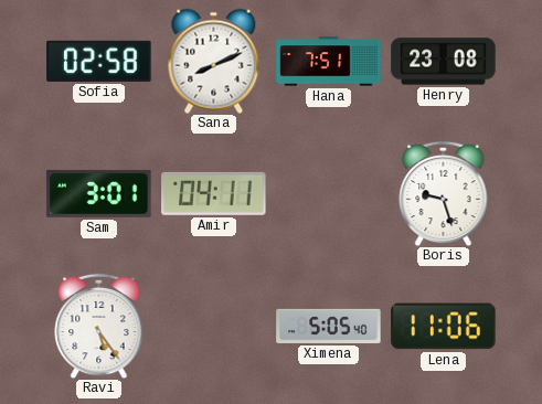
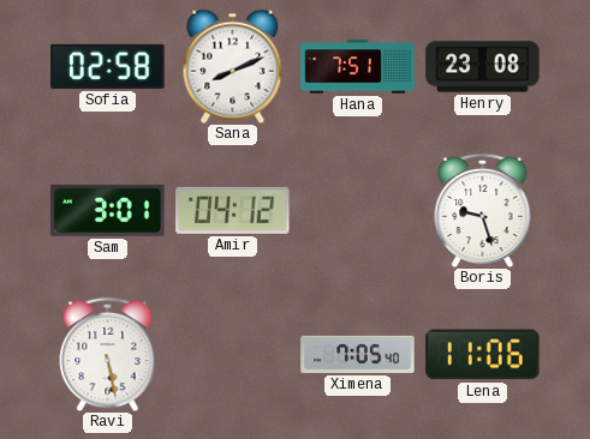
Amir: 04:11 -> 04:12
Ravi: 5:24 -> 5:28
Ximena: 5:05 -> 7:05
